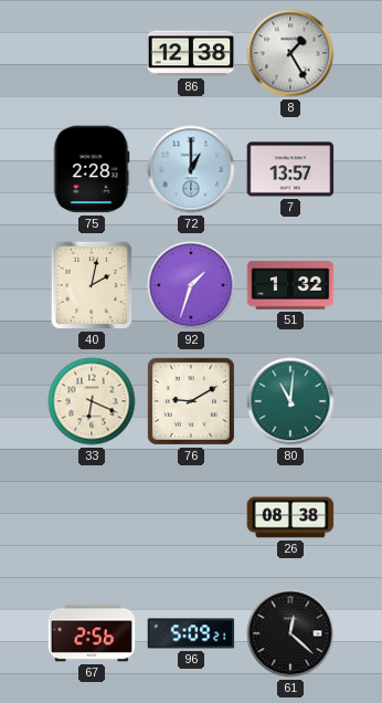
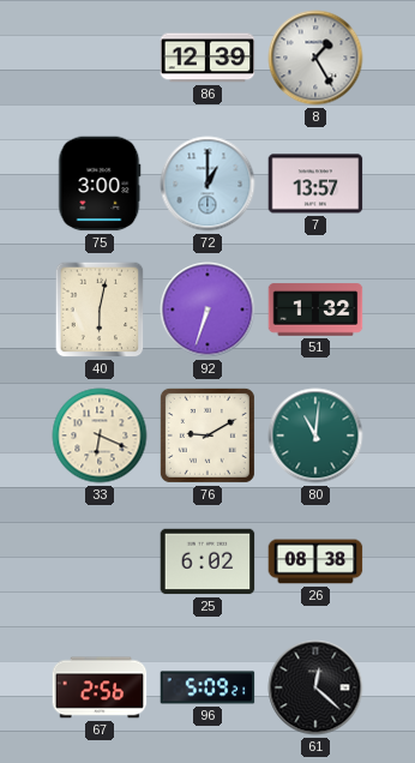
86: 12:38 -> 12:39
75: 2:28 -> 3:00
40: 2:02 -> 6:02
92: 1:33 -> 6:33
25: none -> 6:02
